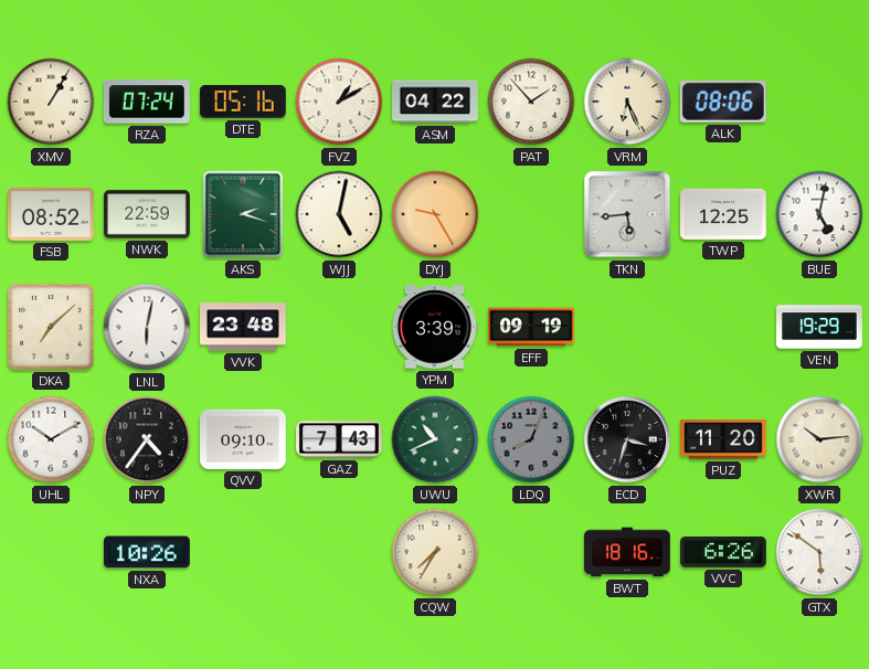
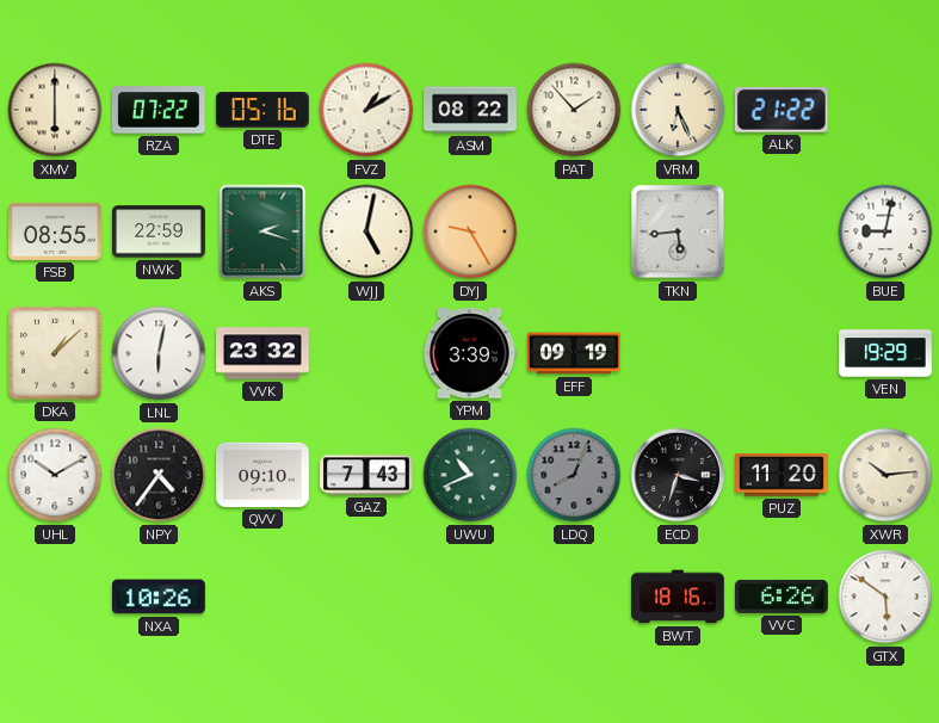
XMV: 1:05 -> 6:00
RZA: 07:24 -> 07:22
ASM: 04:22 -> 08:22
ALK: 08:06 -> 21:22
FSB: 08:52 -> 08:55
TWP: 12:25 -> none
BUE: 5:02 -> 9:02
DKA: 7:08 -> 1:08
VVK: 23:48 -> 23:32
CQW: 7:35 -> none
